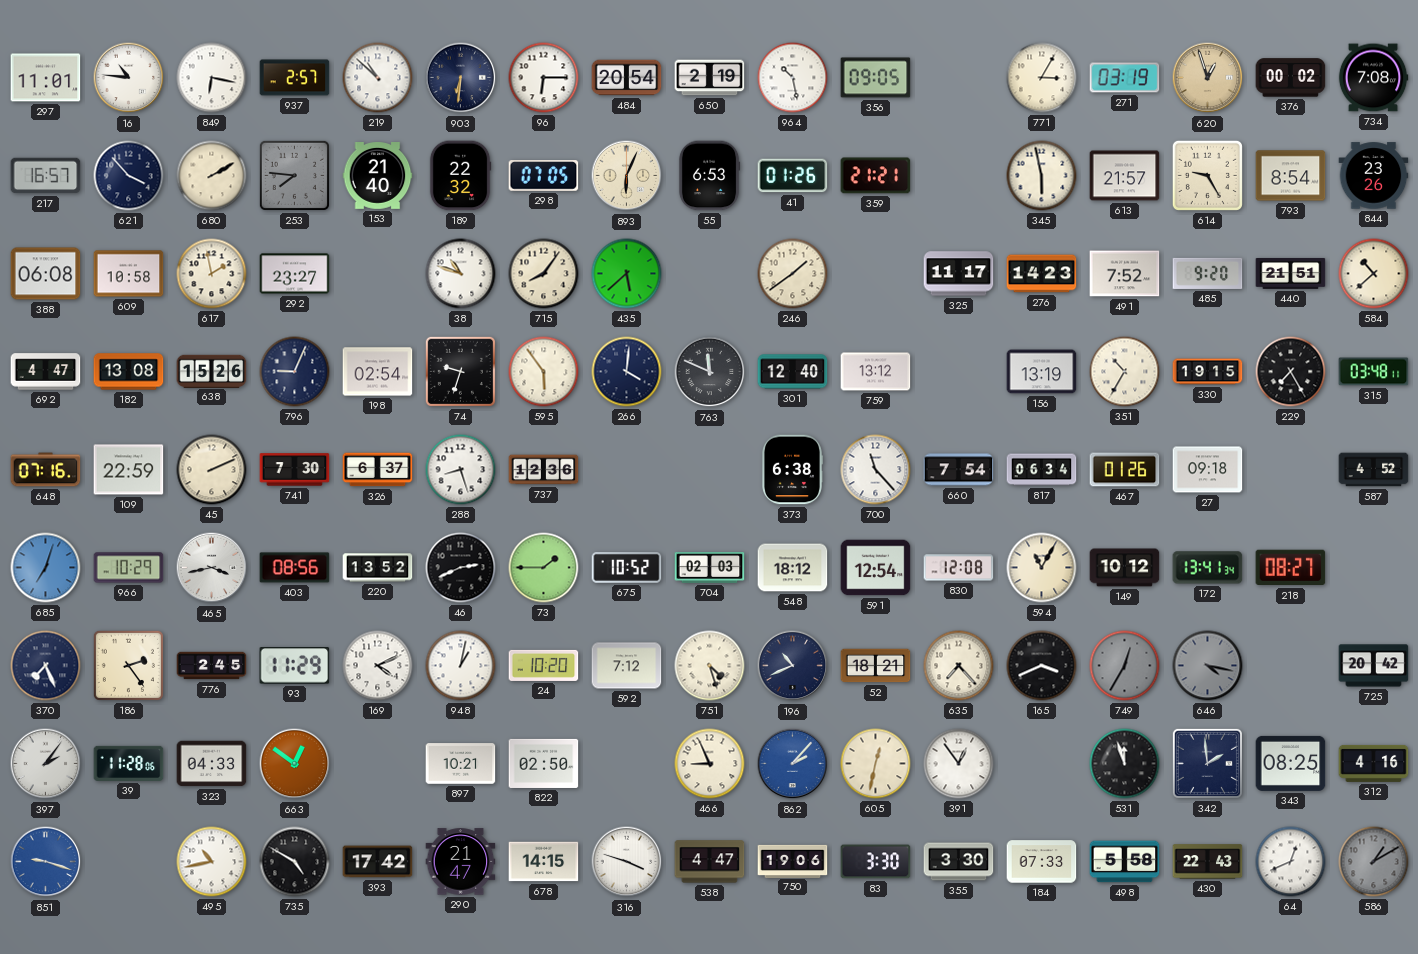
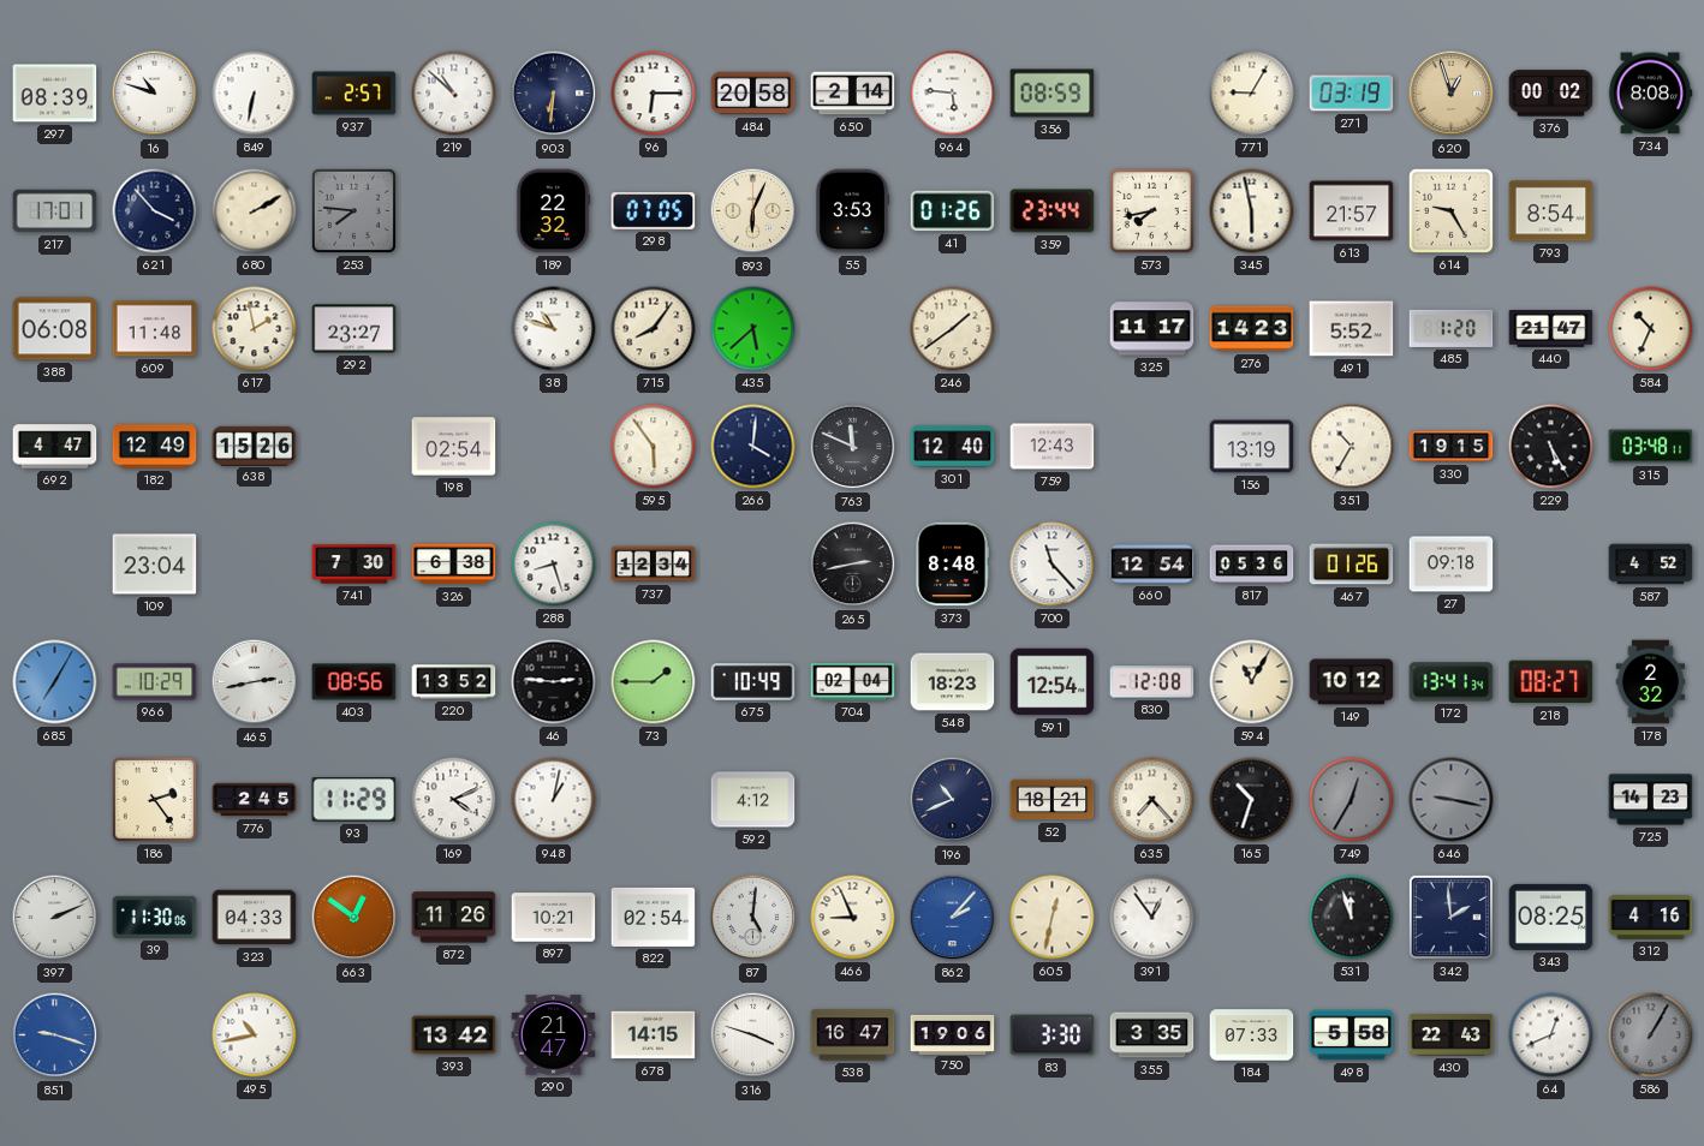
297: 11:01 -> 08:39
16: 10:46 -> 10:48
849: 6:17 -> 6:32
484: 20:54 -> 20:58
650: 2:19 -> 2:14
964: 10:28 -> 5:46
356: 09:05 -> 08:59
771: 3:05 -> 9:05
734: 7:08 -> 8:08
217: 16:57 -> 17:01
153: 21:40 -> none
55: 6:53 -> 3:53
359: 21:21 -> 23:44
573: none -> 7:43
844: 23:26 -> none
609: 10:58 -> 11:48
491: 7:52 -> 5:52
485: 9:20 -> 1:20
440: 21:51 -> 21:47
584: 10:38 -> 10:34
182: 13:08 -> 12:49
796: 9:04 -> none
74: 9:33 -> none
759: 13:12 -> 12:43
229: 7:25 -> 5:25
648: 07:16 -> none
109: 22:59 -> 23:04
45: 2:11 -> none
326: 6:37 -> 6:38
737: 12:36 -> 12:34
265: none -> 2:43
373: 6:38 -> 8:48
660: 7:54 -> 12:54
817: 06:34 -> 05:36
685: 7:03 -> 7:05
465: 3:43 -> 2:43
46: 2:41 -> 2:46
675: 10:52 -> 10:49
704: 02:03 -> 02:04
548: 18:12 -> 18:23
178: none -> 2:32
370: 7:26 -> none
24: 10:20 -> none
592: 7:12 -> 4:12
751: 4:27 -> none
165: 3:41 -> 10:33
646: 4:17 -> 9:17
725: 20:42 -> 14:23
397: 2:06 -> 2:11
39: 11:28 -> 11:30
872: none -> 11:26
822: 02:50 -> 02:54
87: none -> 5:01
735: 4:50 -> none
393: 17:42 -> 13:42
538: 4:47 -> 16:47
355: 3:30 -> 3:35
586: 1:10 -> 1:05
